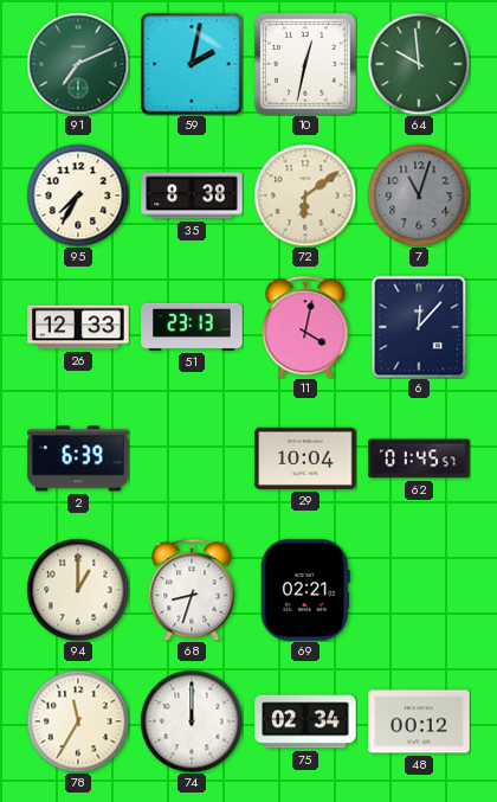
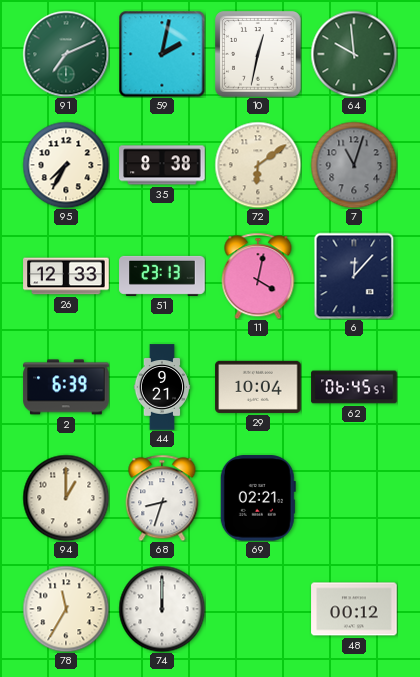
44: none -> 9:21
62: 01:45 -> 06:45
75: 02:34 -> none
